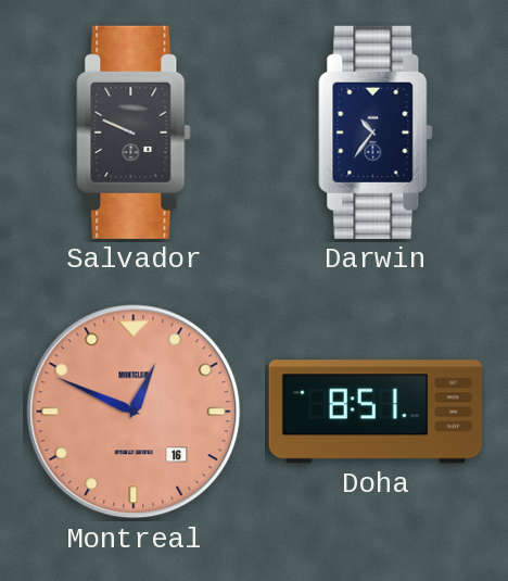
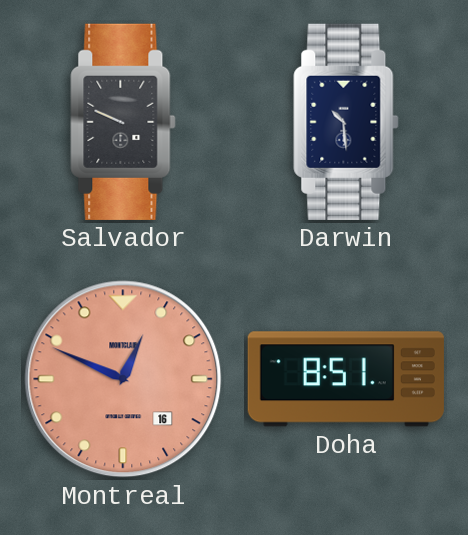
Darwin: 10:36 -> 10:29
